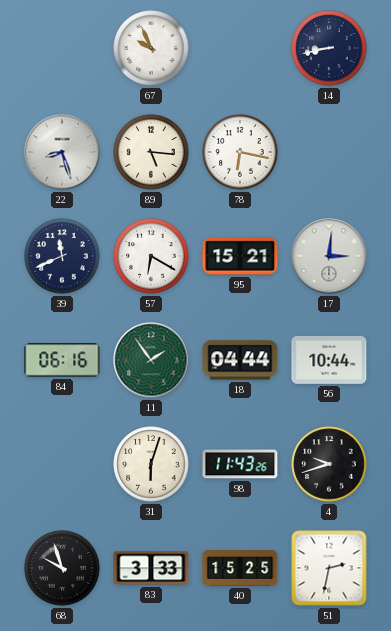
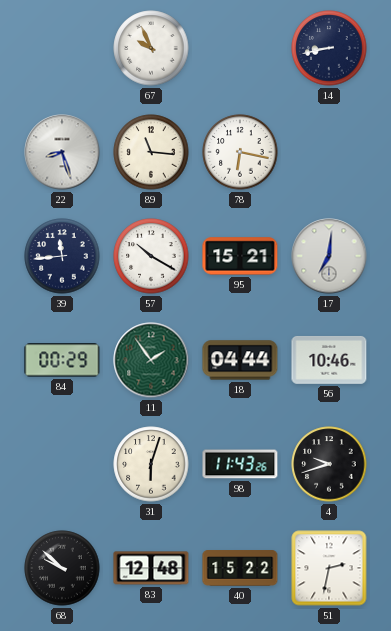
89: 5:16 -> 11:16
39: 11:41 -> 11:44
57: 6:20 -> 10:20
17: 3:01 -> 7:01
84: 06:16 -> 00:29
56: 10:44 -> 10:46
68: 9:57 -> 9:52
83: 3:33 -> 12:48
40: 15:25 -> 15:22
